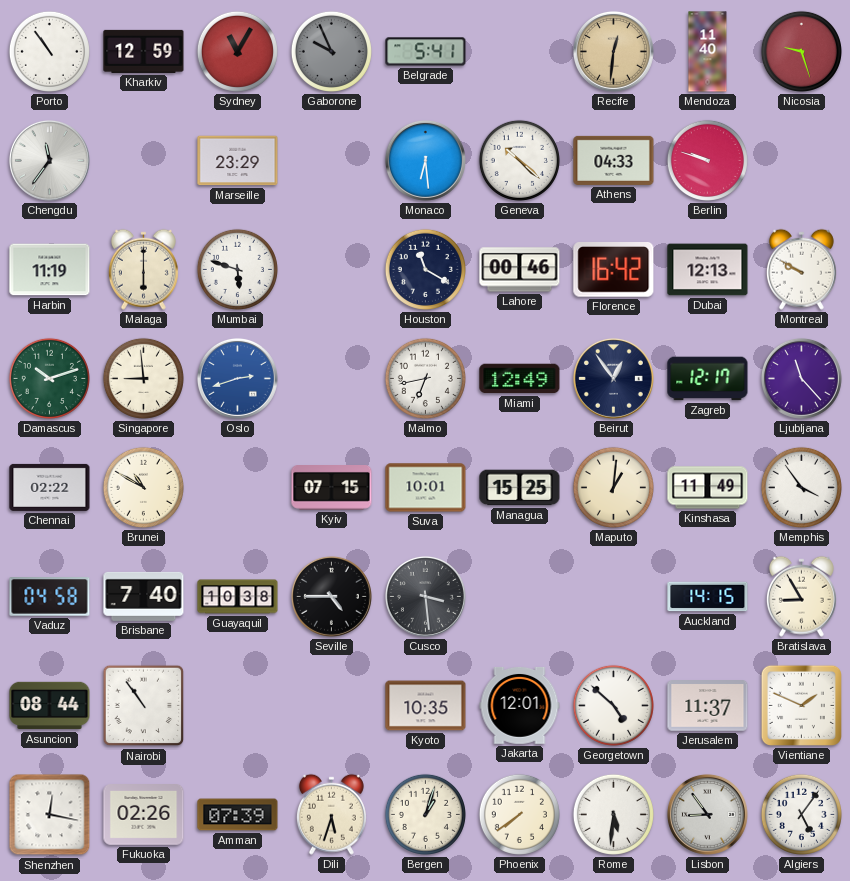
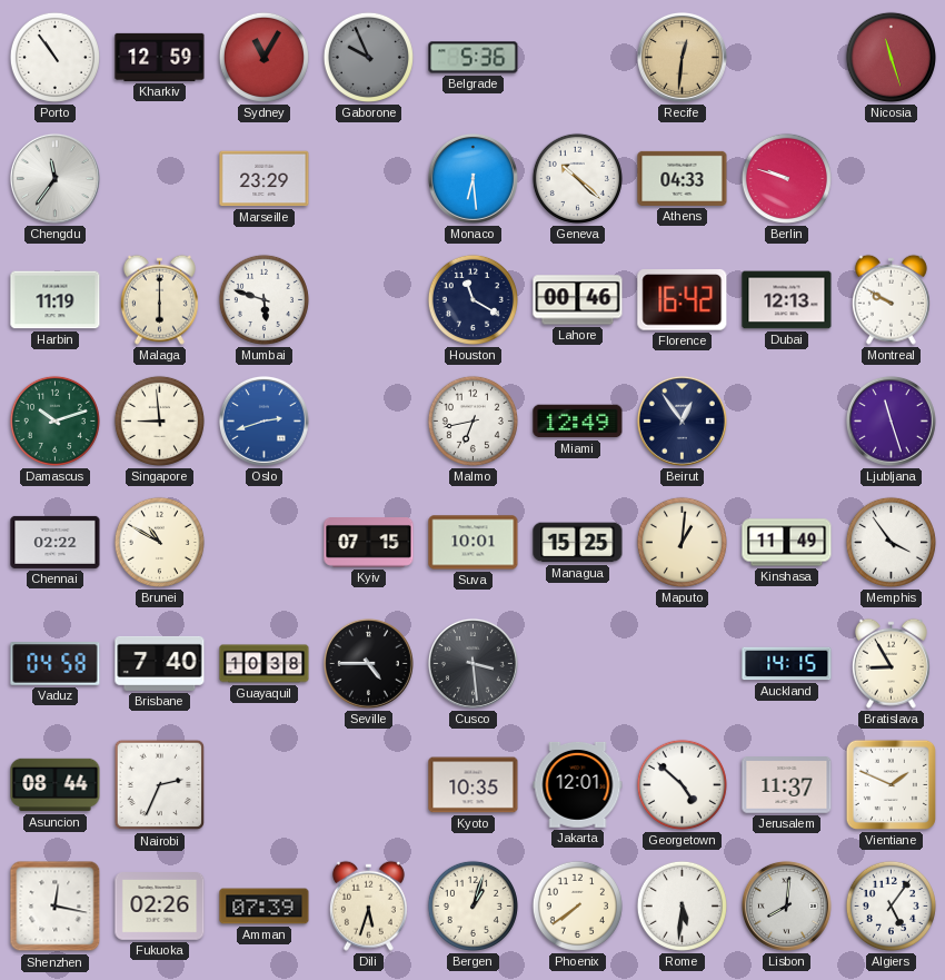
Belgrade: 5:41 -> 5:36
Mendoza: 11:40 -> none
Nicosia: 9:27 -> 11:27
Zagreb: 12:17 -> none
Ljubljana: 11:23 -> 11:27
Nairobi: 10:54 -> 2:34
Lisbon: 8:54 -> 8:01
